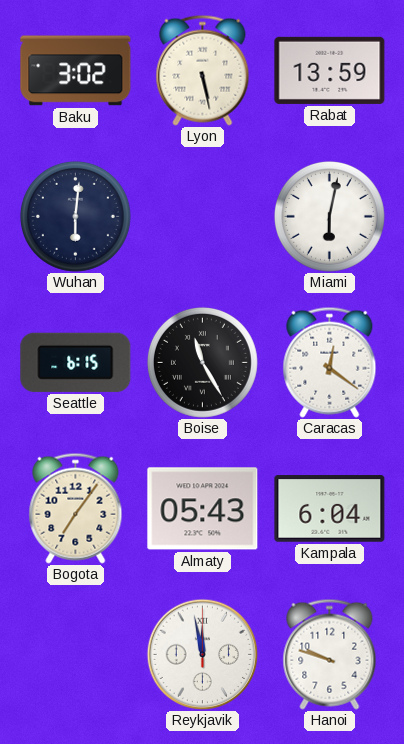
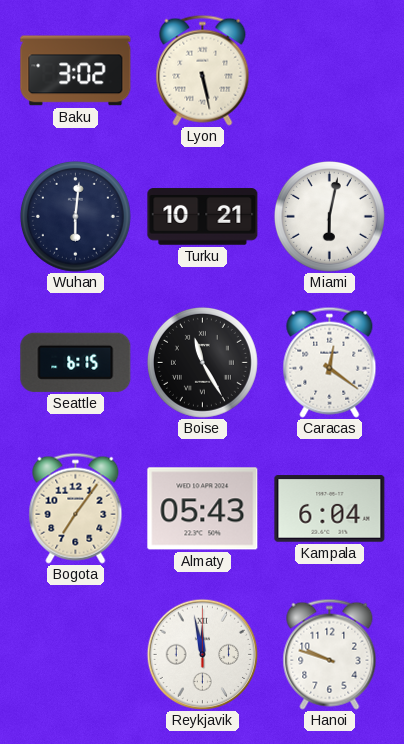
Rabat: 13:59 -> none
Turku: none -> 10:21
